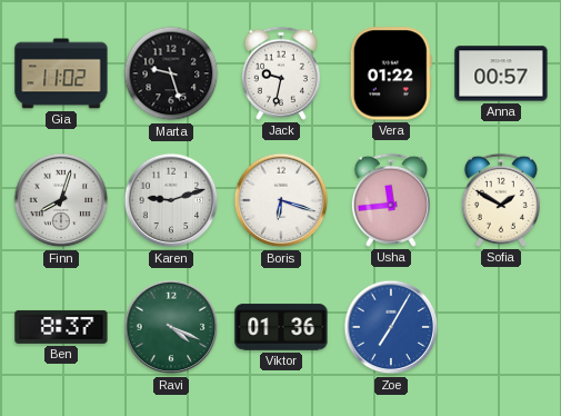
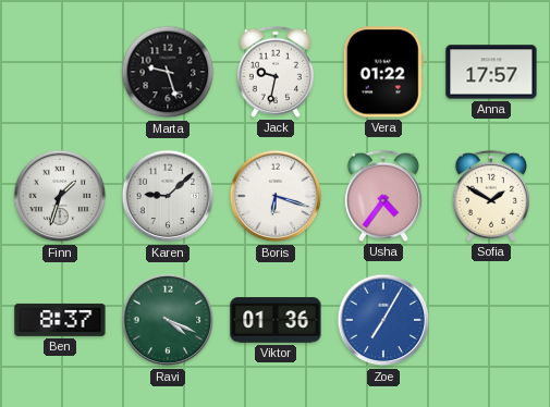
Gia: 11:02 -> none
Anna: 00:57 -> 17:57
Finn: 8:03 -> 1:33
Karen: 9:12 -> 9:08
Usha: 11:44 -> 4:36
